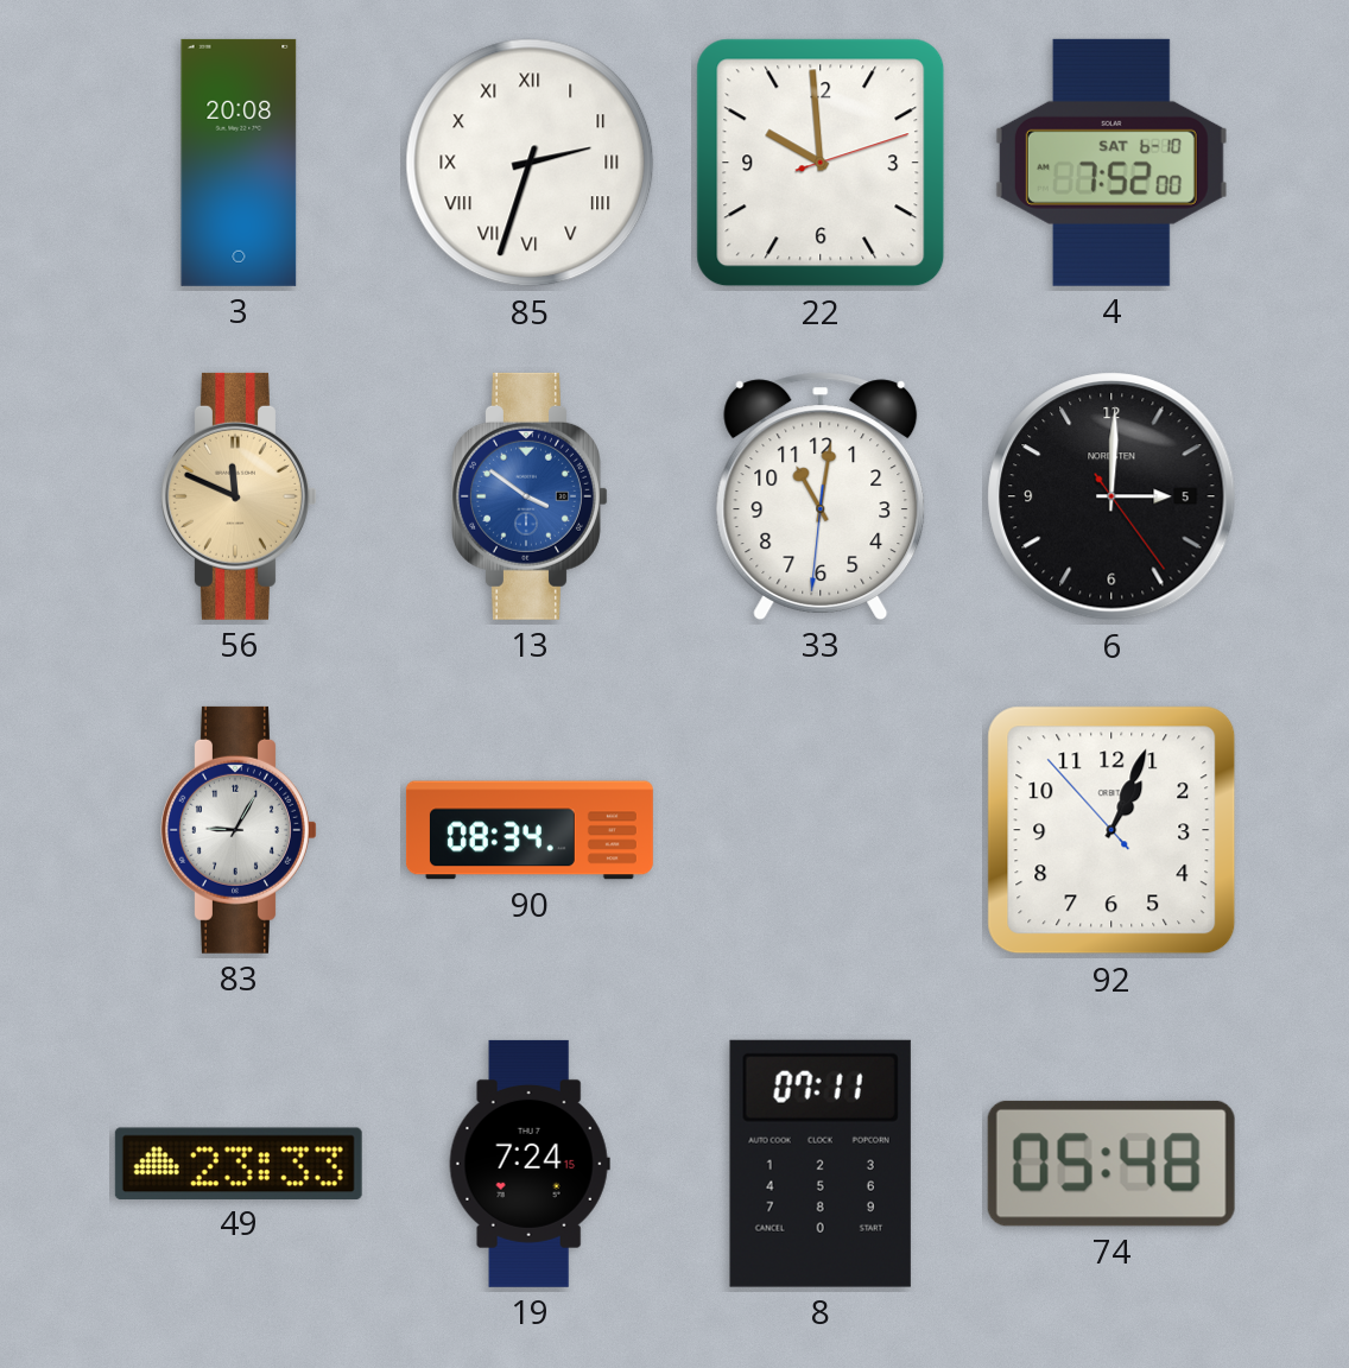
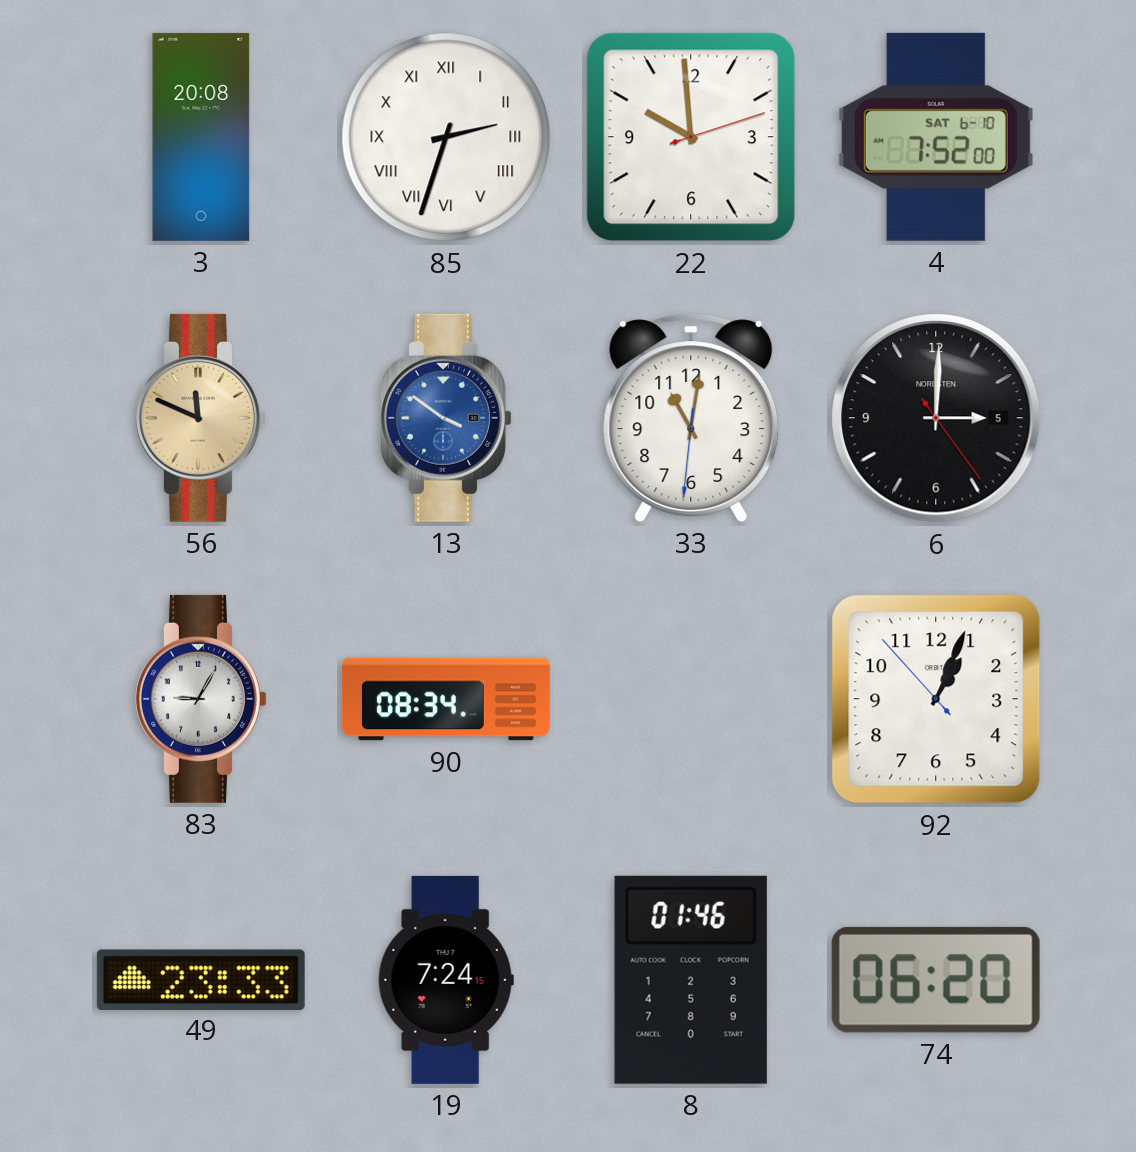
8: 07:11 -> 01:46
74: 05:48 -> 06:20
